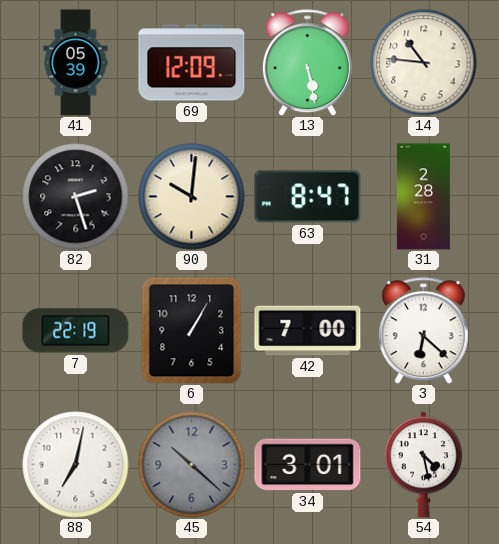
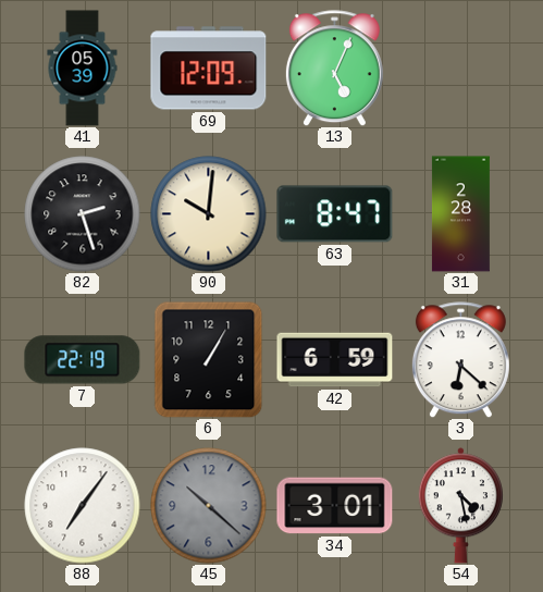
13: 5:28 -> 5:04
14: 10:46 -> none
42: 7:00 -> 6:59
88: 7:02 -> 7:06
